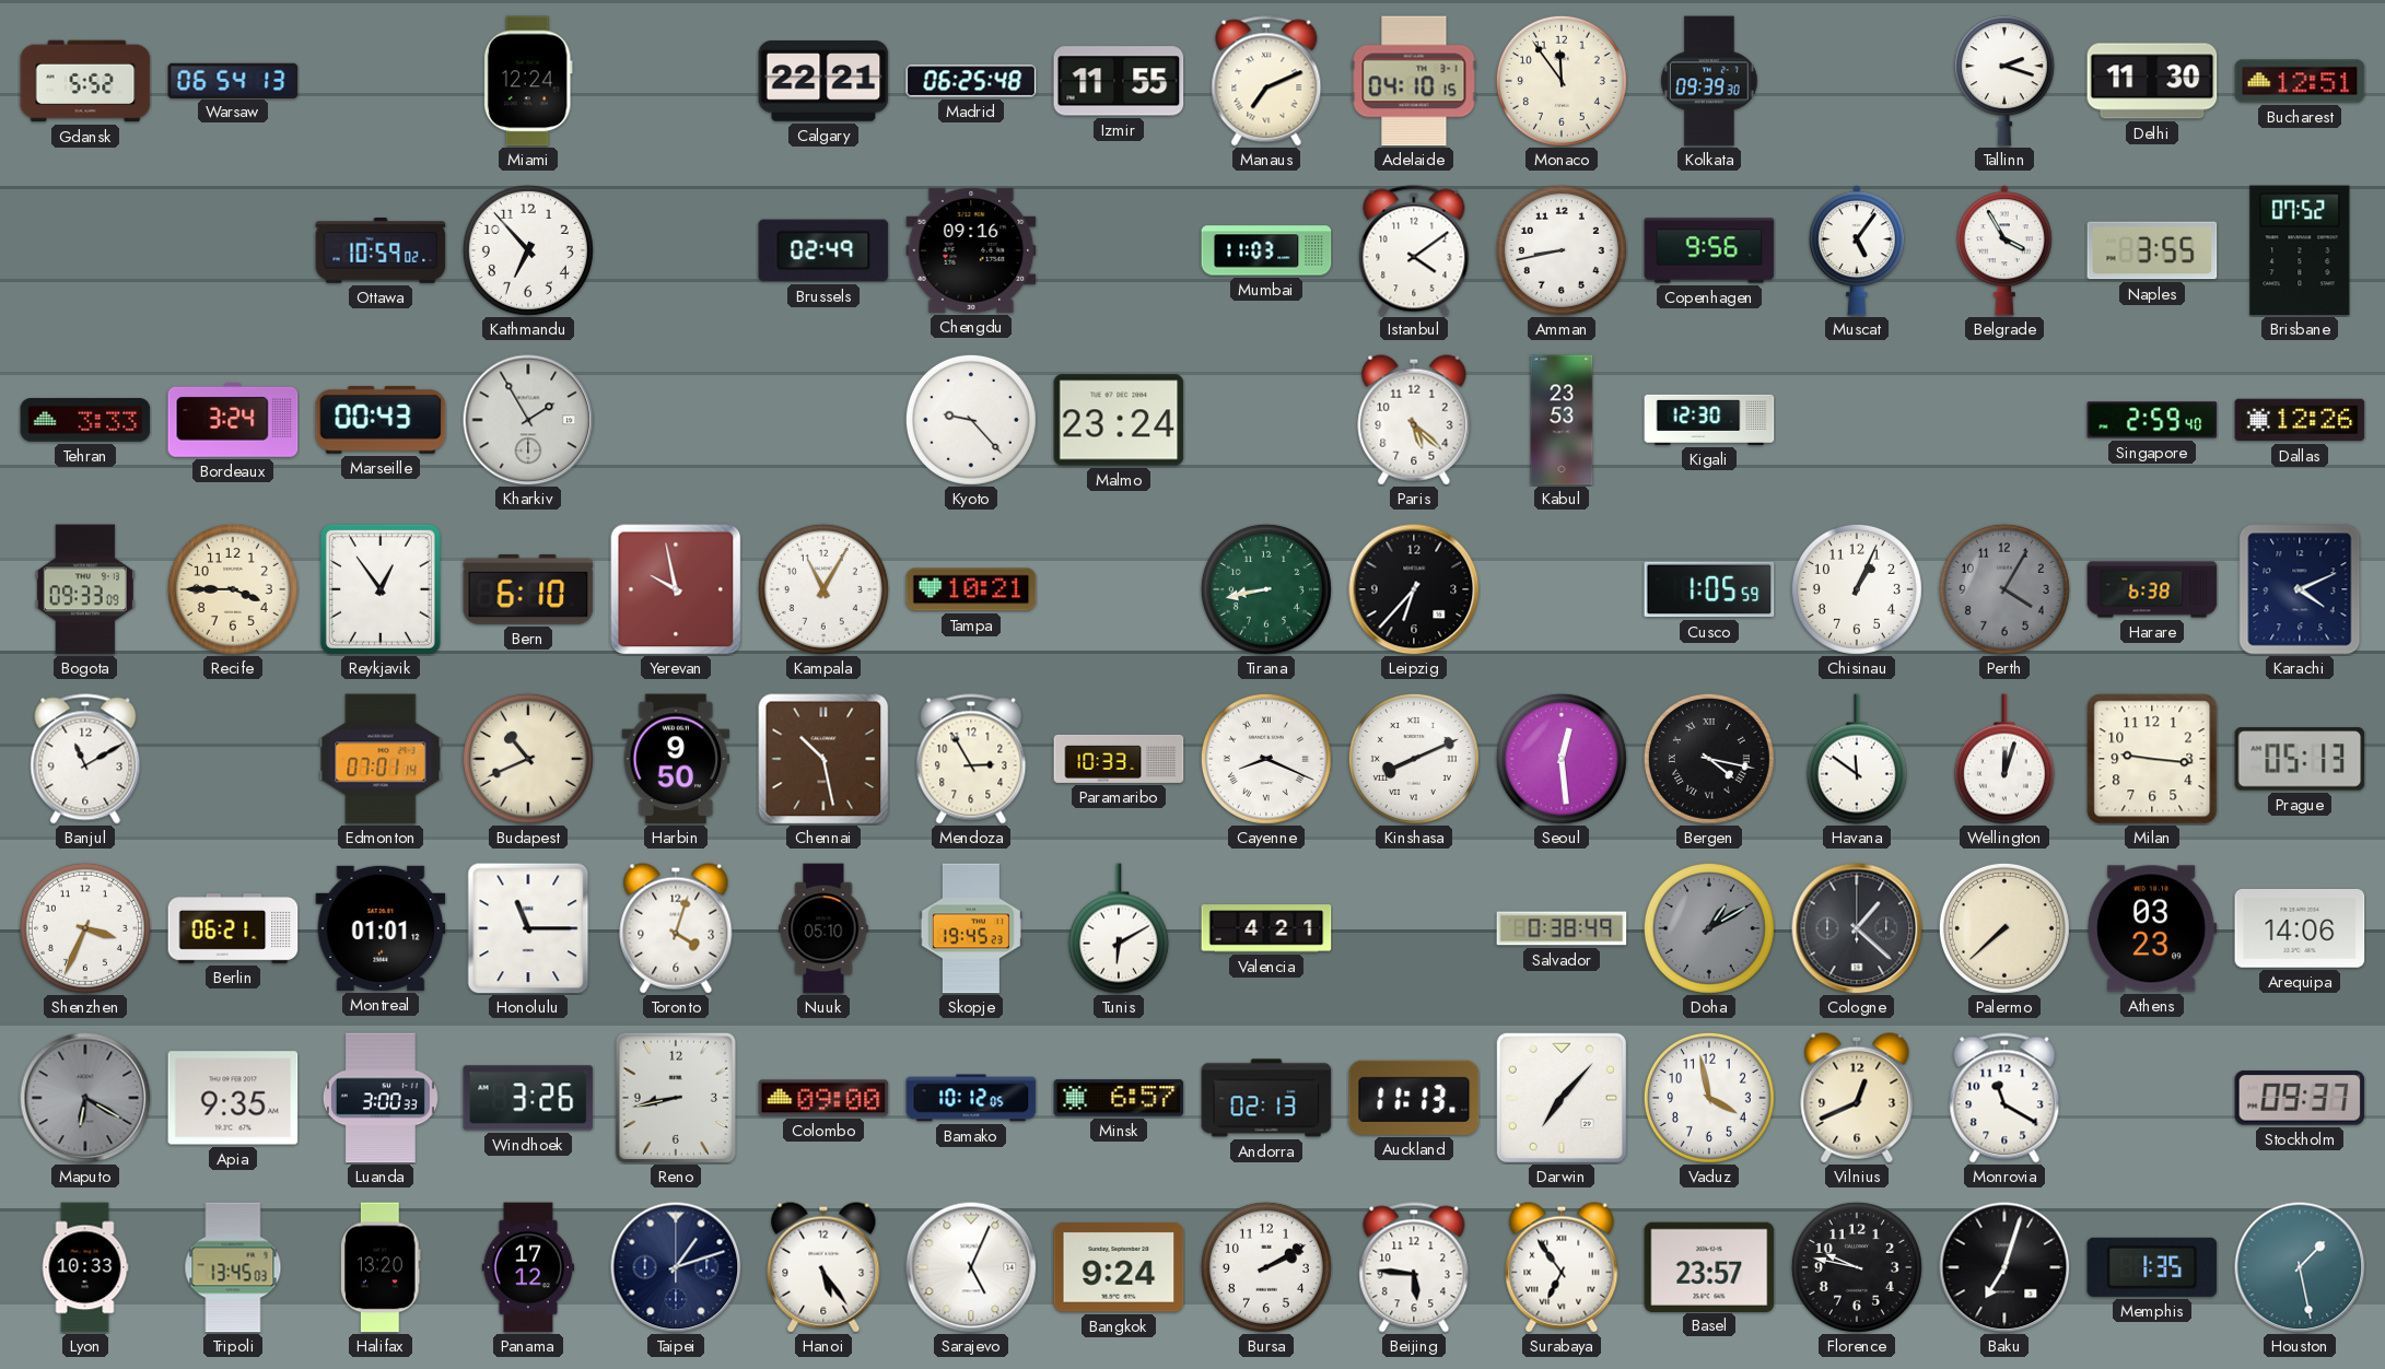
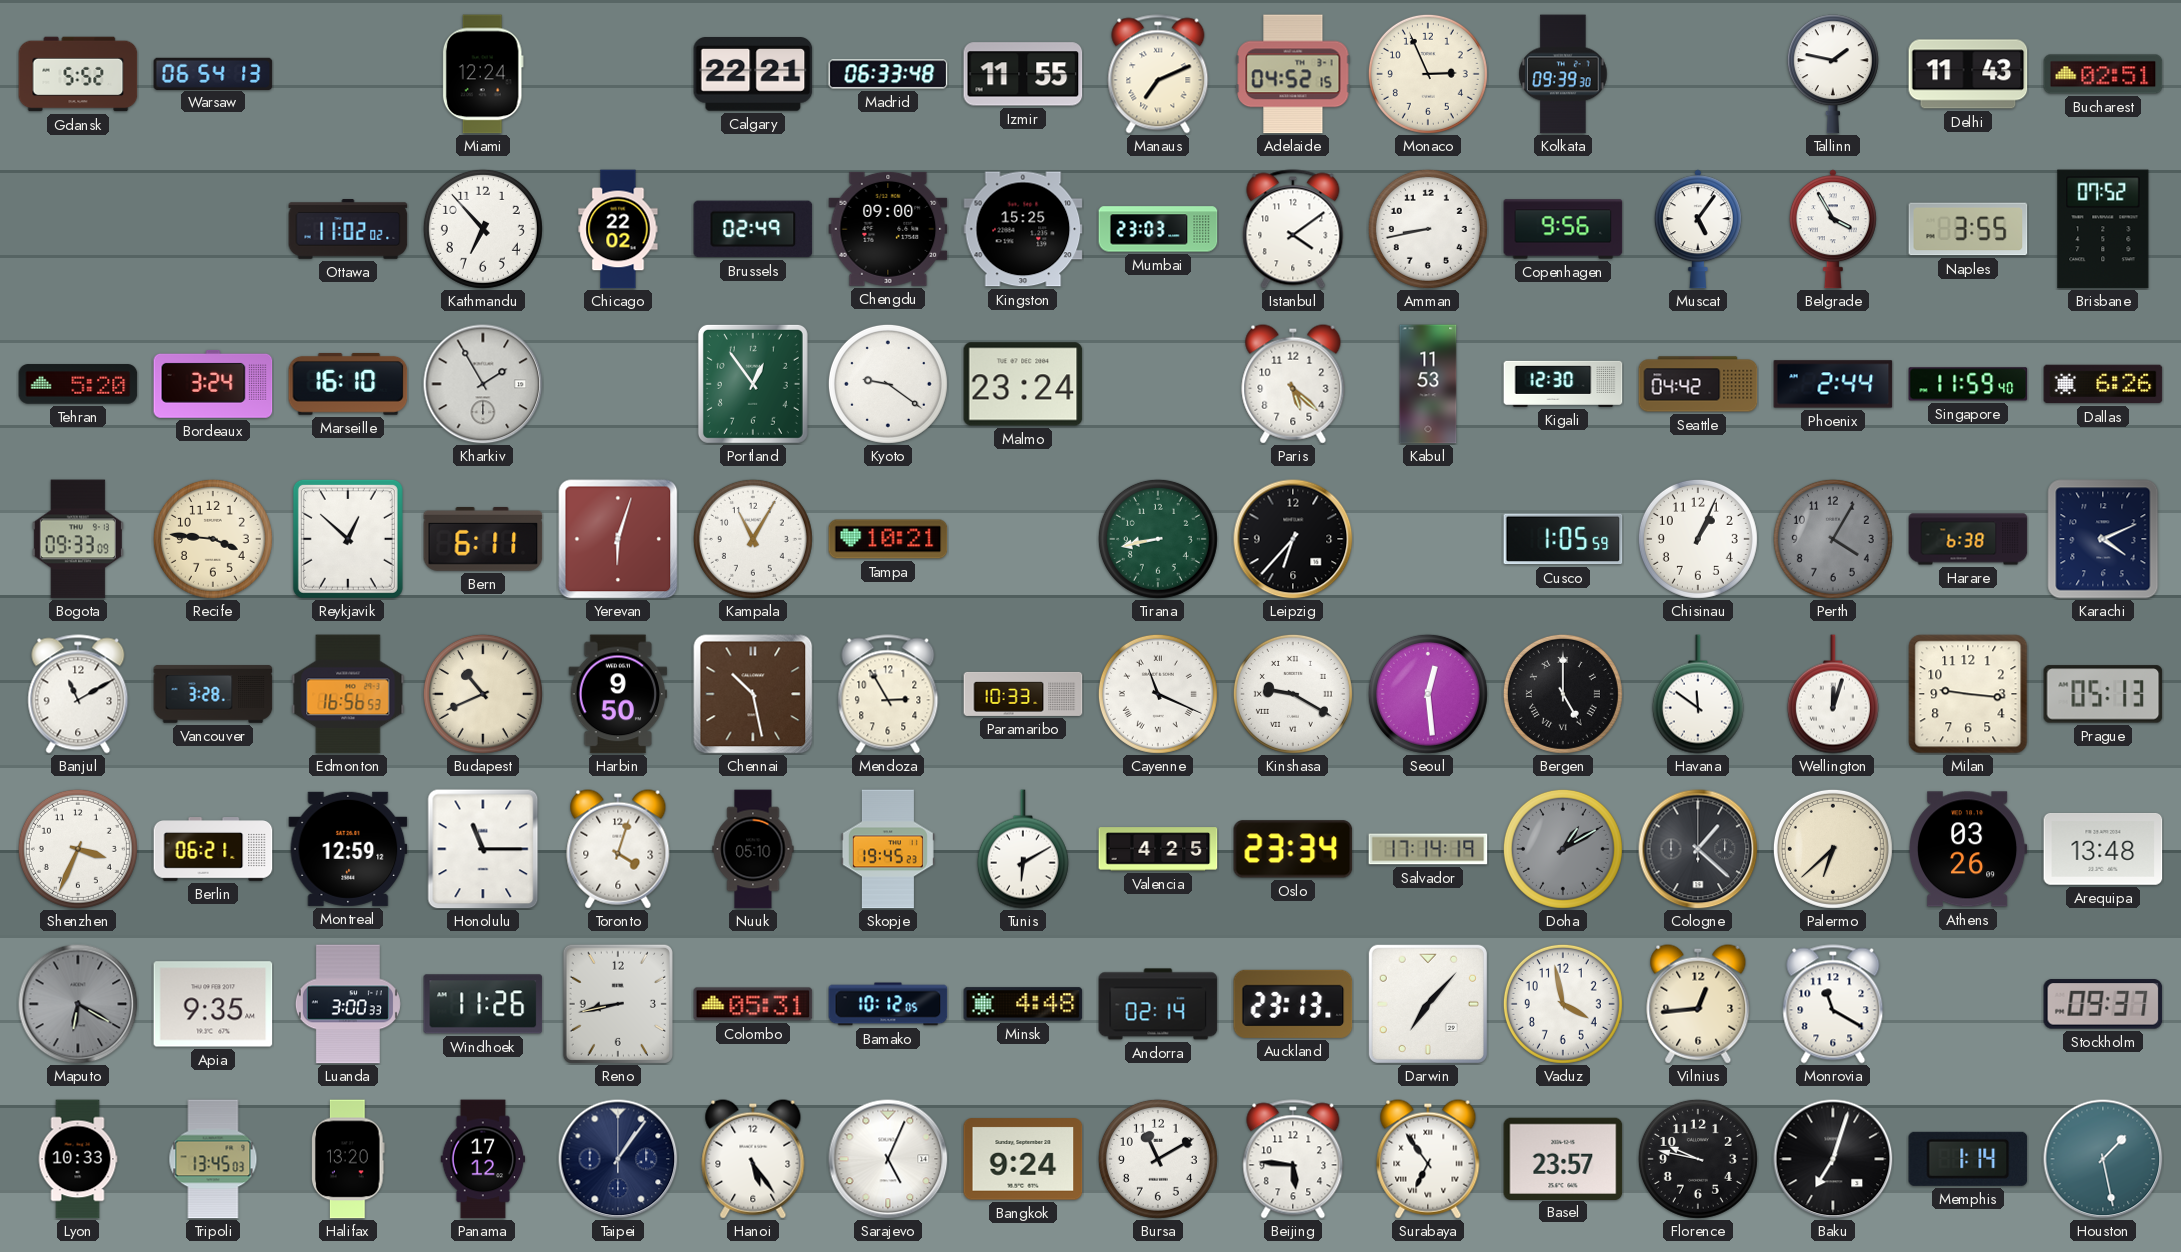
Madrid: 06:25 -> 06:33
Adelaide: 04:10 -> 04:52
Monaco: 11:54 -> 2:56
Tallinn: 2:18 -> 1:47
Delhi: 11:30 -> 11:43
Bucharest: 12:51 -> 02:51
Ottawa: 10:59 -> 11:02
Chicago: none -> 22:02
Chengdu: 09:16 -> 09:00
Kingston: none -> 15:25
Mumbai: 11:03 -> 23:03
Tehran: 3:33 -> 5:20
Marseille: 00:43 -> 16:10
Portland: none -> 12:54
Kyoto: 9:23 -> 9:21
Kabul: 23:53 -> 11:53
Seattle: none -> 04:42
Phoenix: none -> 2:44
Singapore: 2:59 -> 11:59
Dallas: 12:26 -> 6:26
Recife: 3:45 -> 3:46
Reykjavik: 12:54 -> 12:52
Bern: 6:10 -> 6:11
Yerevan: 9:58 -> 6:03
Vancouver: none -> 3:28
Edmonton: 07:01 -> 16:56
Cayenne: 8:19 -> 11:19
Kinshasa: 8:11 -> 9:20
Bergen: 4:17 -> 5:00
Montreal: 01:01 -> 12:59
Valencia: 4:21 -> 4:25
Oslo: none -> 23:34
Salvador: 0:38 -> 17:14
Palermo: 7:38 -> 6:38
Athens: 03:23 -> 03:26
Arequipa: 14:06 -> 13:48
Windhoek: 3:26 -> 11:26
Colombo: 09:00 -> 05:31
Minsk: 6:57 -> 4:48
Andorra: 02:13 -> 02:14
Auckland: 11:13 -> 23:13
Vilnius: 12:41 -> 12:44
Taipei: 1:12 -> 1:06
Bursa: 2:10 -> 11:10
Memphis: 1:35 -> 1:14
